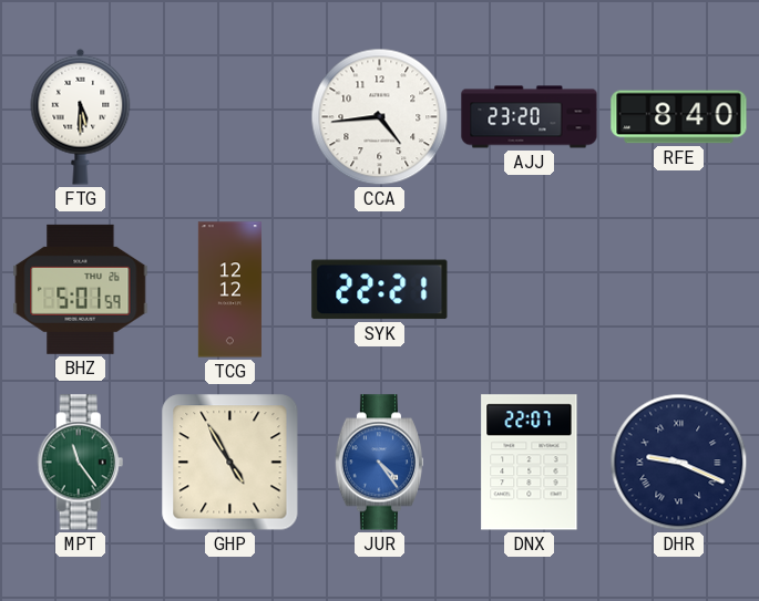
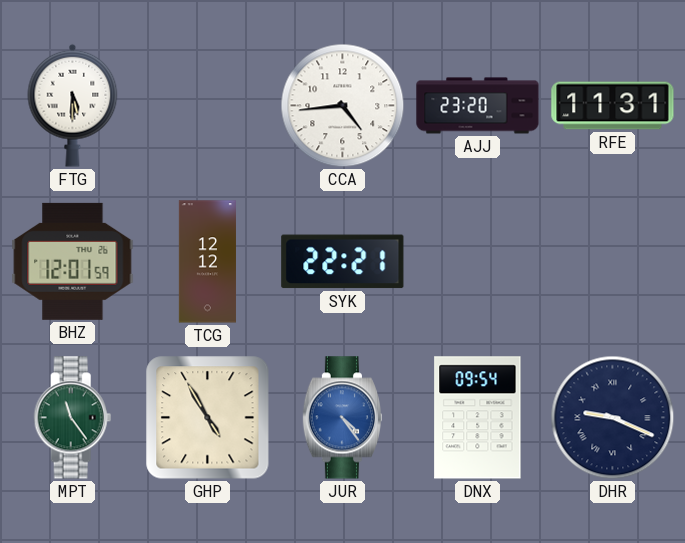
RFE: 8:40 -> 11:31
BHZ: 5:01 -> 12:01
DNX: 22:07 -> 09:54
